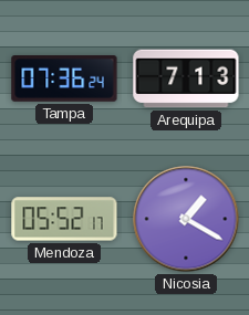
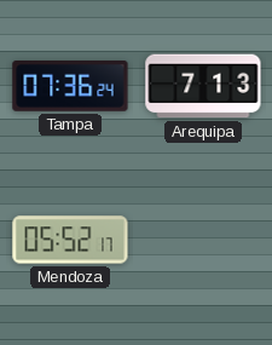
Nicosia: 1:20 -> none
